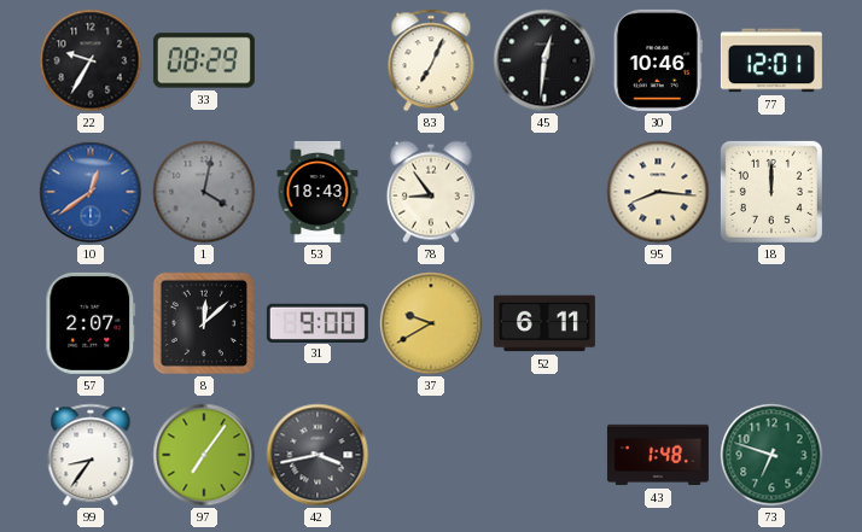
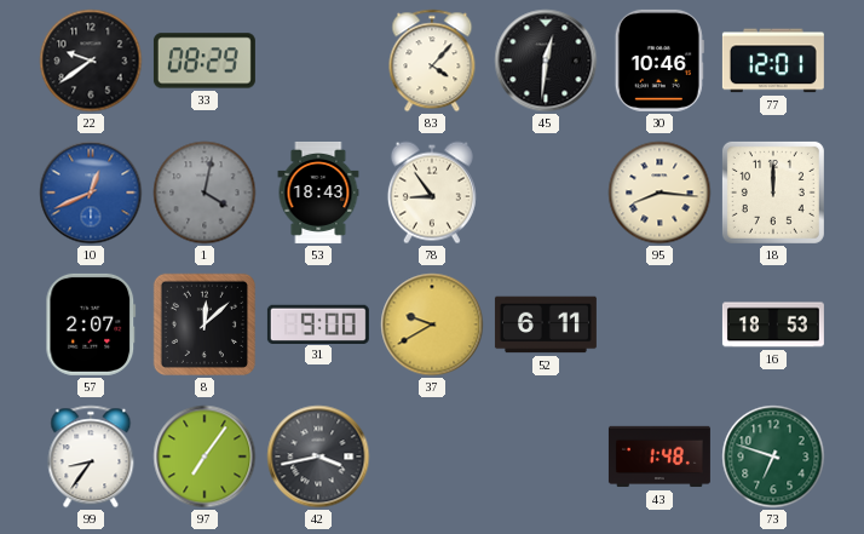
22: 9:35 -> 9:39
83: 7:04 -> 4:07
10: 12:39 -> 12:41
16: none -> 18:53
